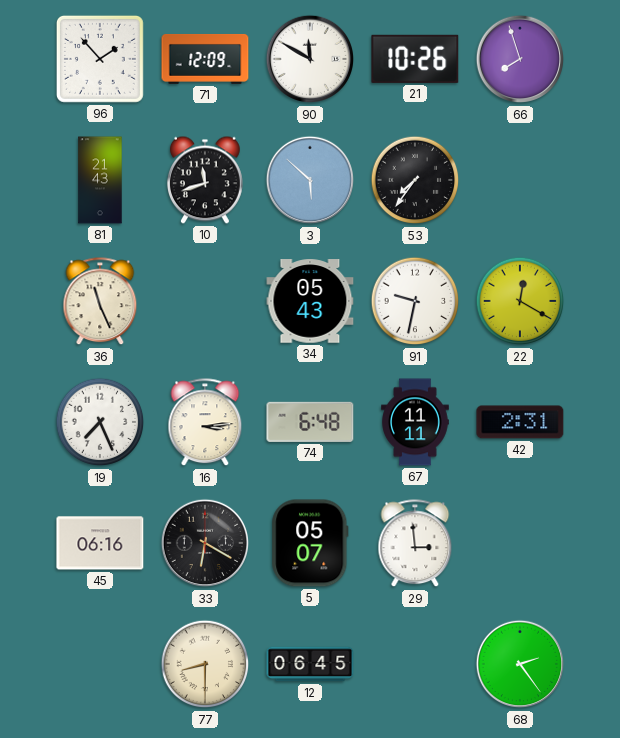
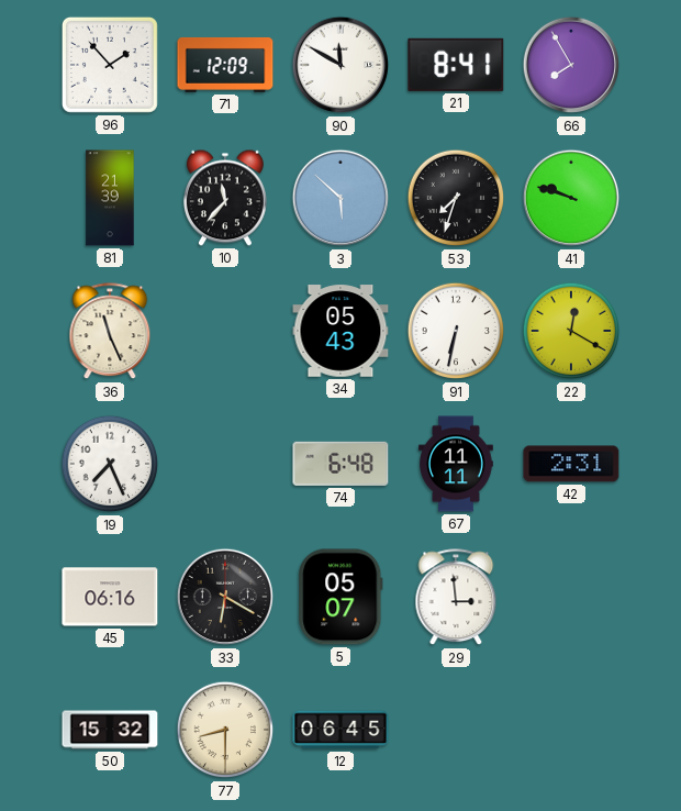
21: 10:26 -> 8:41
66: 7:57 -> 7:55
81: 21:43 -> 21:39
10: 11:42 -> 11:37
53: 7:36 -> 7:33
41: none -> 9:48
91: 9:32 -> 6:32
16: 3:14 -> none
50: none -> 15:32
68: 2:24 -> none
